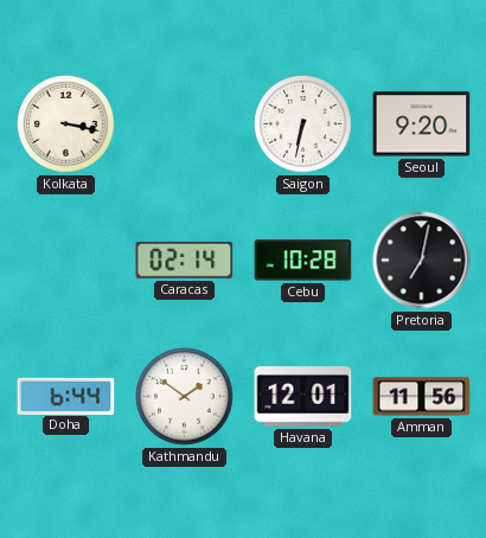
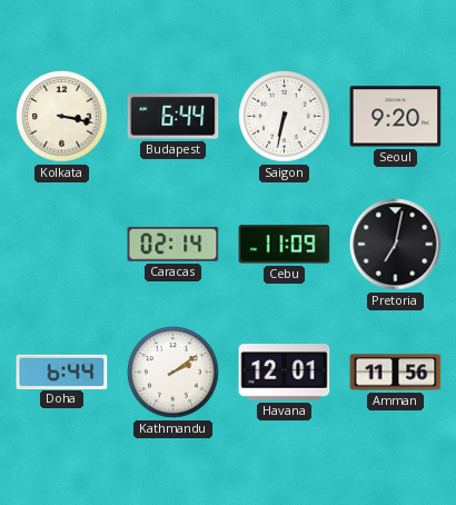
Budapest: none -> 6:44
Cebu: 10:28 -> 11:09
Kathmandu: 1:51 -> 2:09
